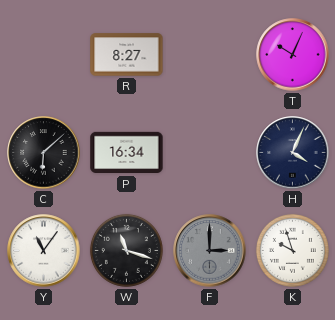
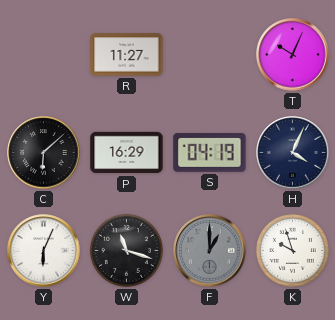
R: 8:27 -> 11:27
P: 16:34 -> 16:29
S: none -> 04:19
Y: 11:06 -> 6:04
F: 3:00 -> 1:00
